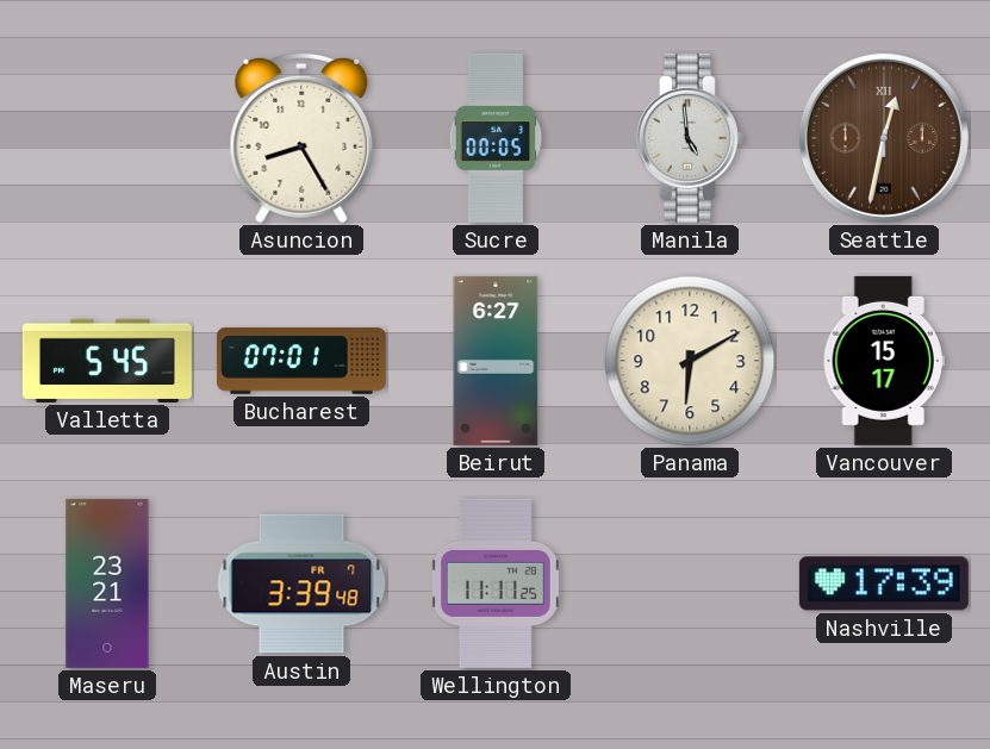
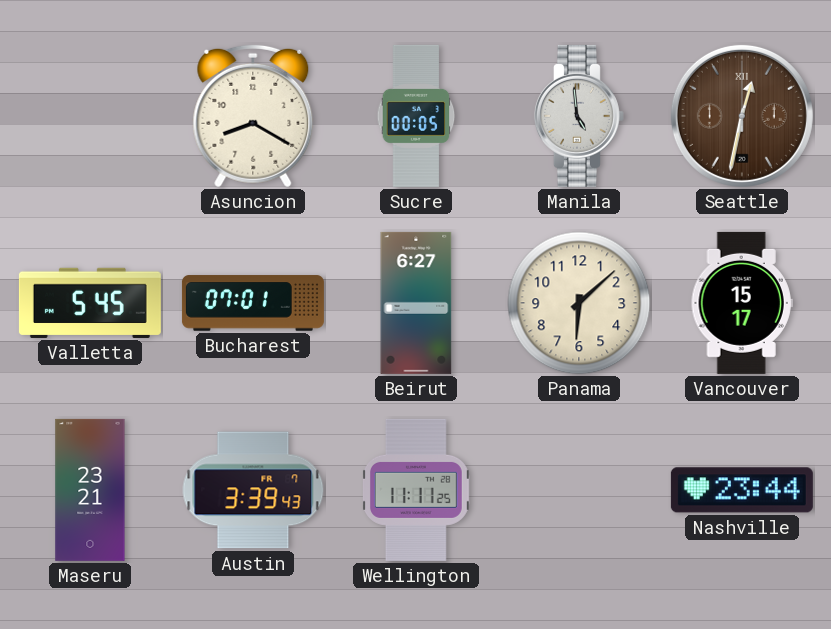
Asuncion: 8:25 -> 8:20
Panama: 6:10 -> 6:08
Austin: 3:39:48 -> 3:39:43
Nashville: 17:39 -> 23:44
